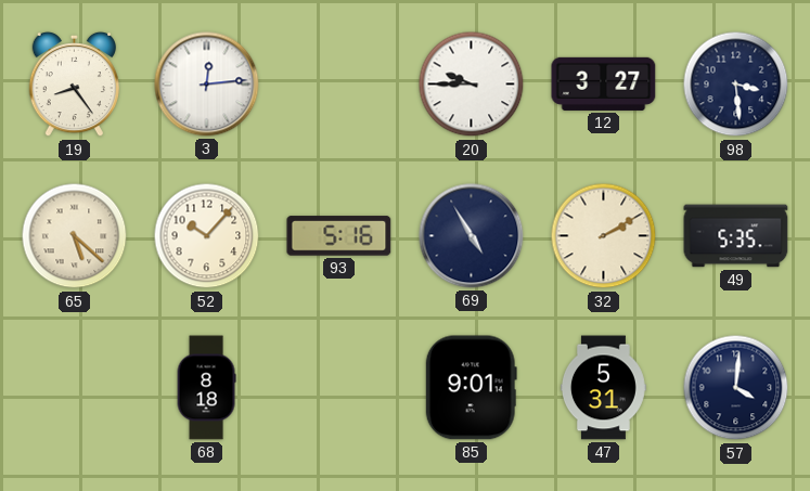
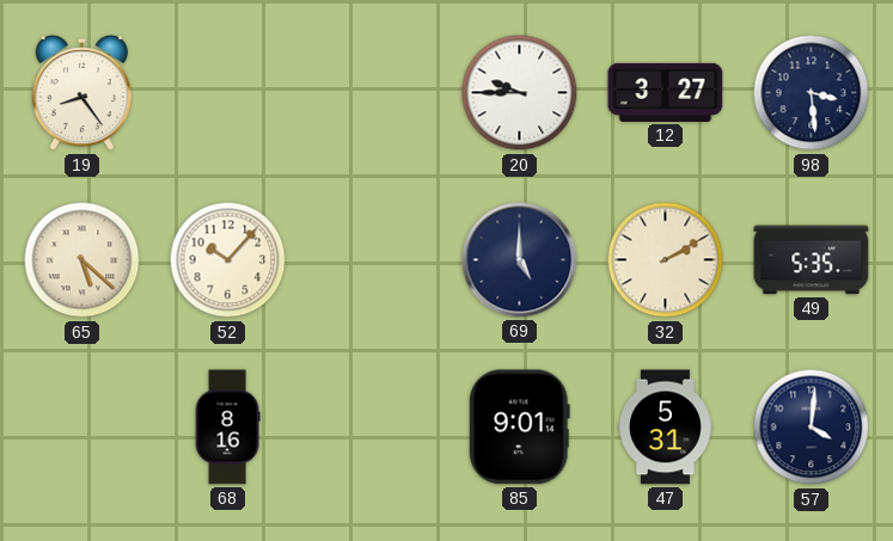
3: 12:14 -> none
93: 5:16 -> none
69: 4:55 -> 5:00
68: 8:18 -> 8:16
